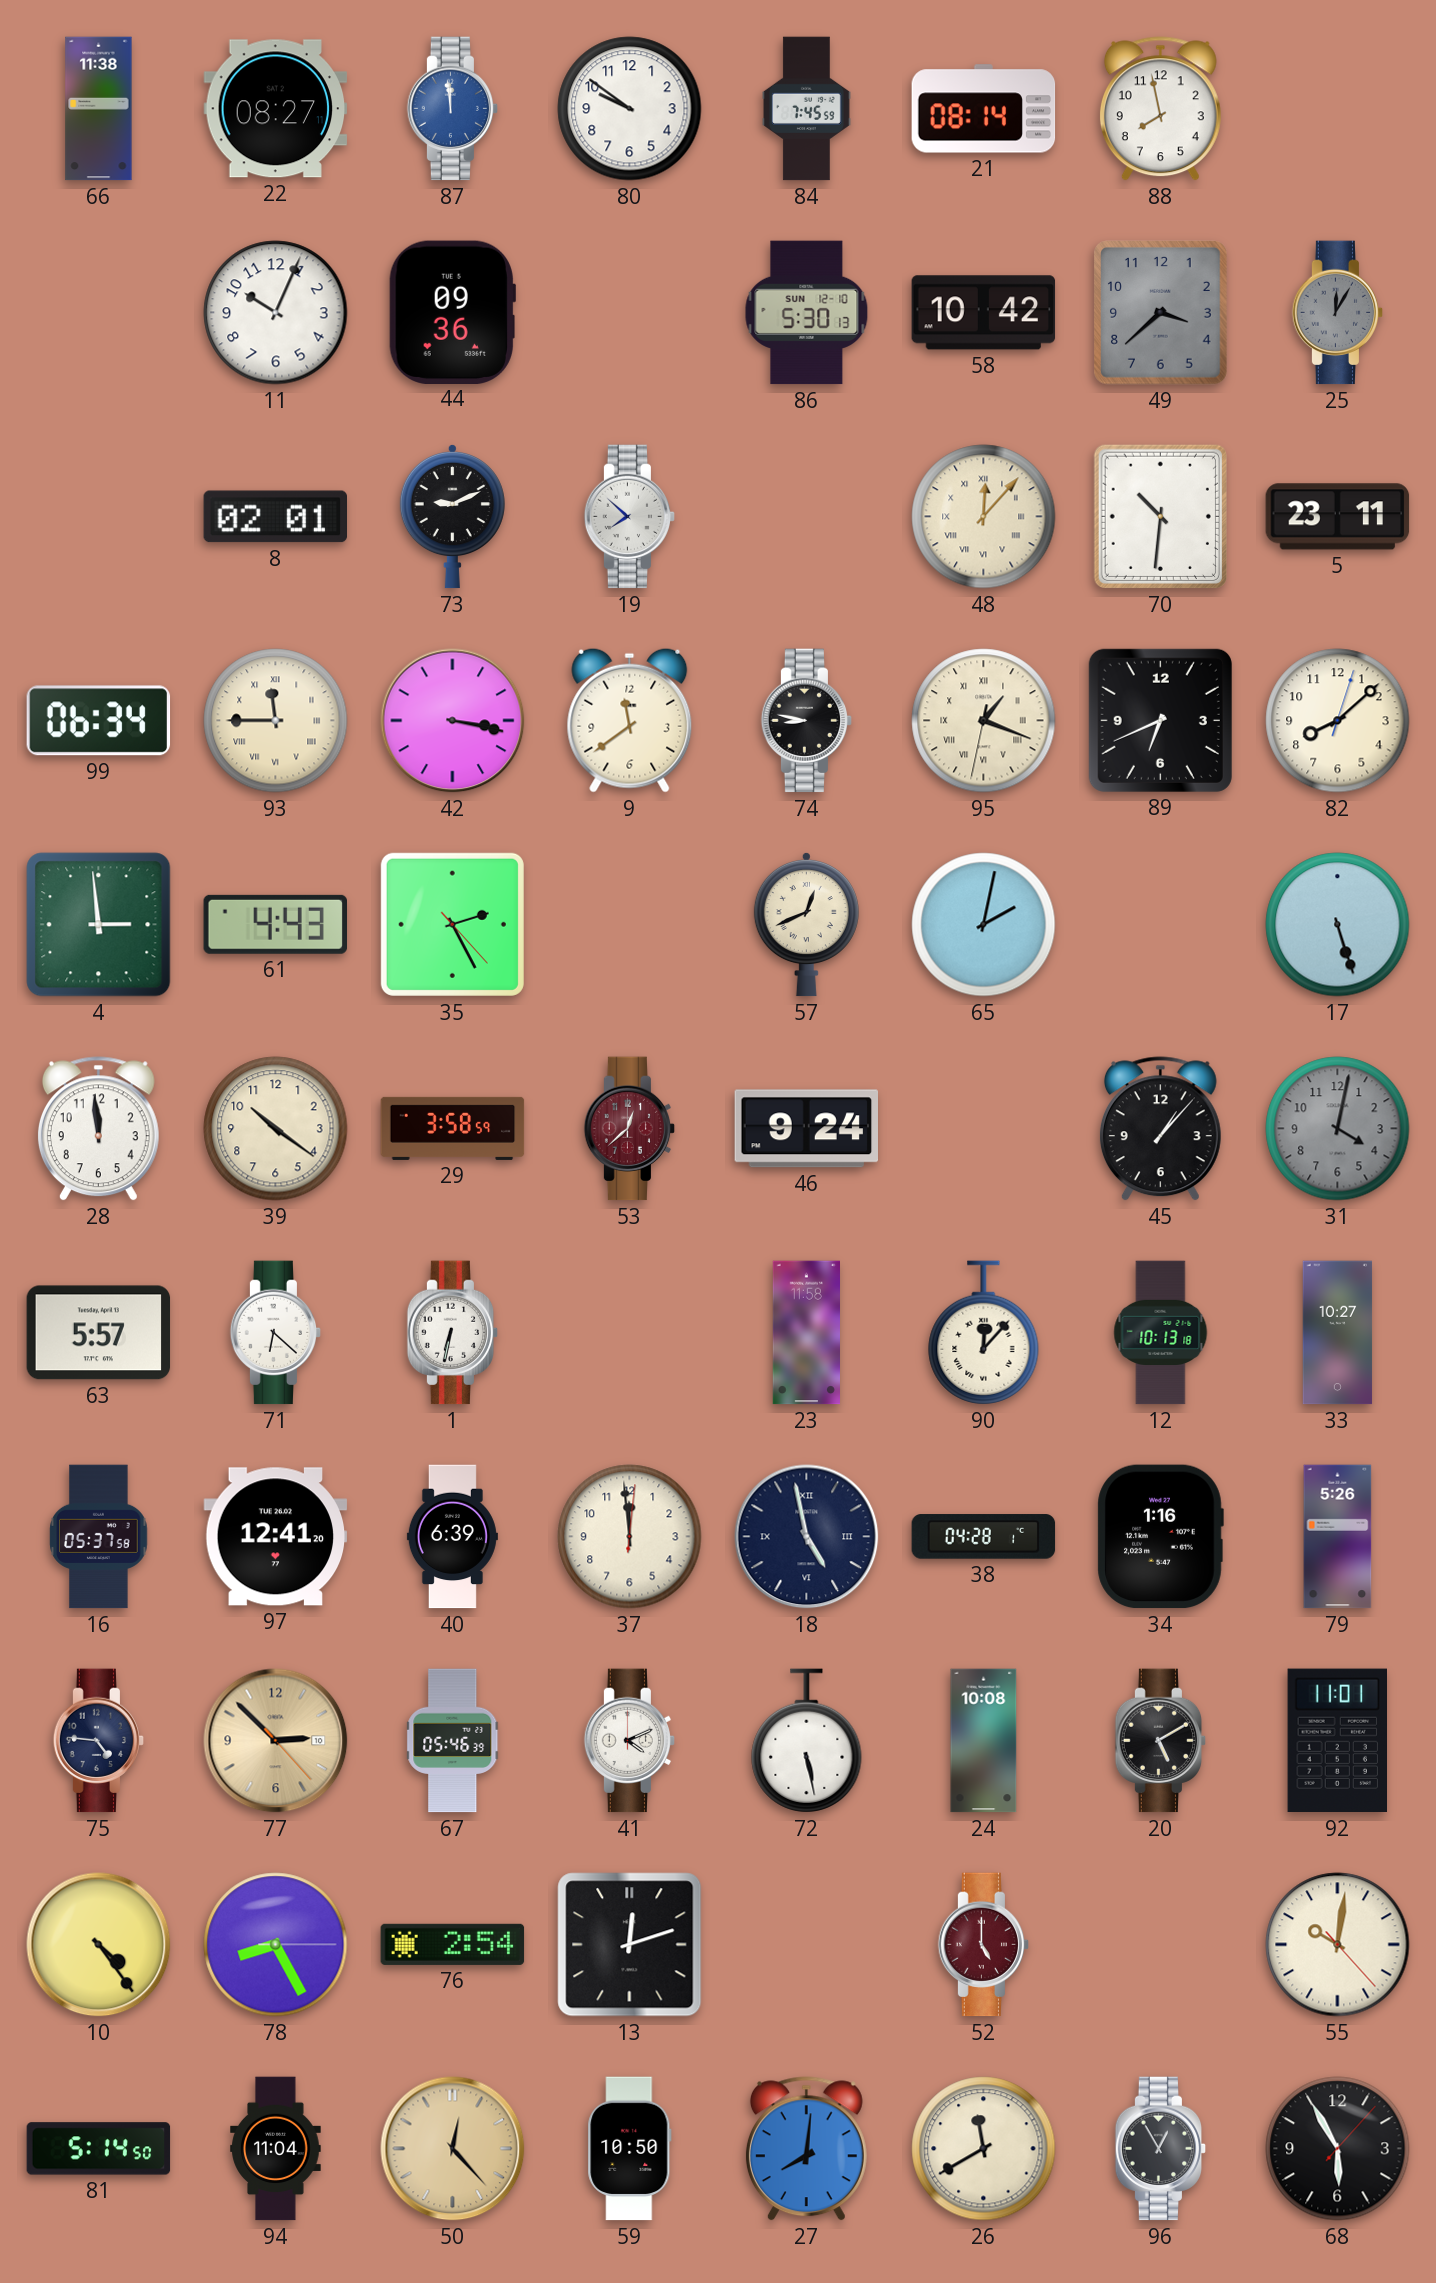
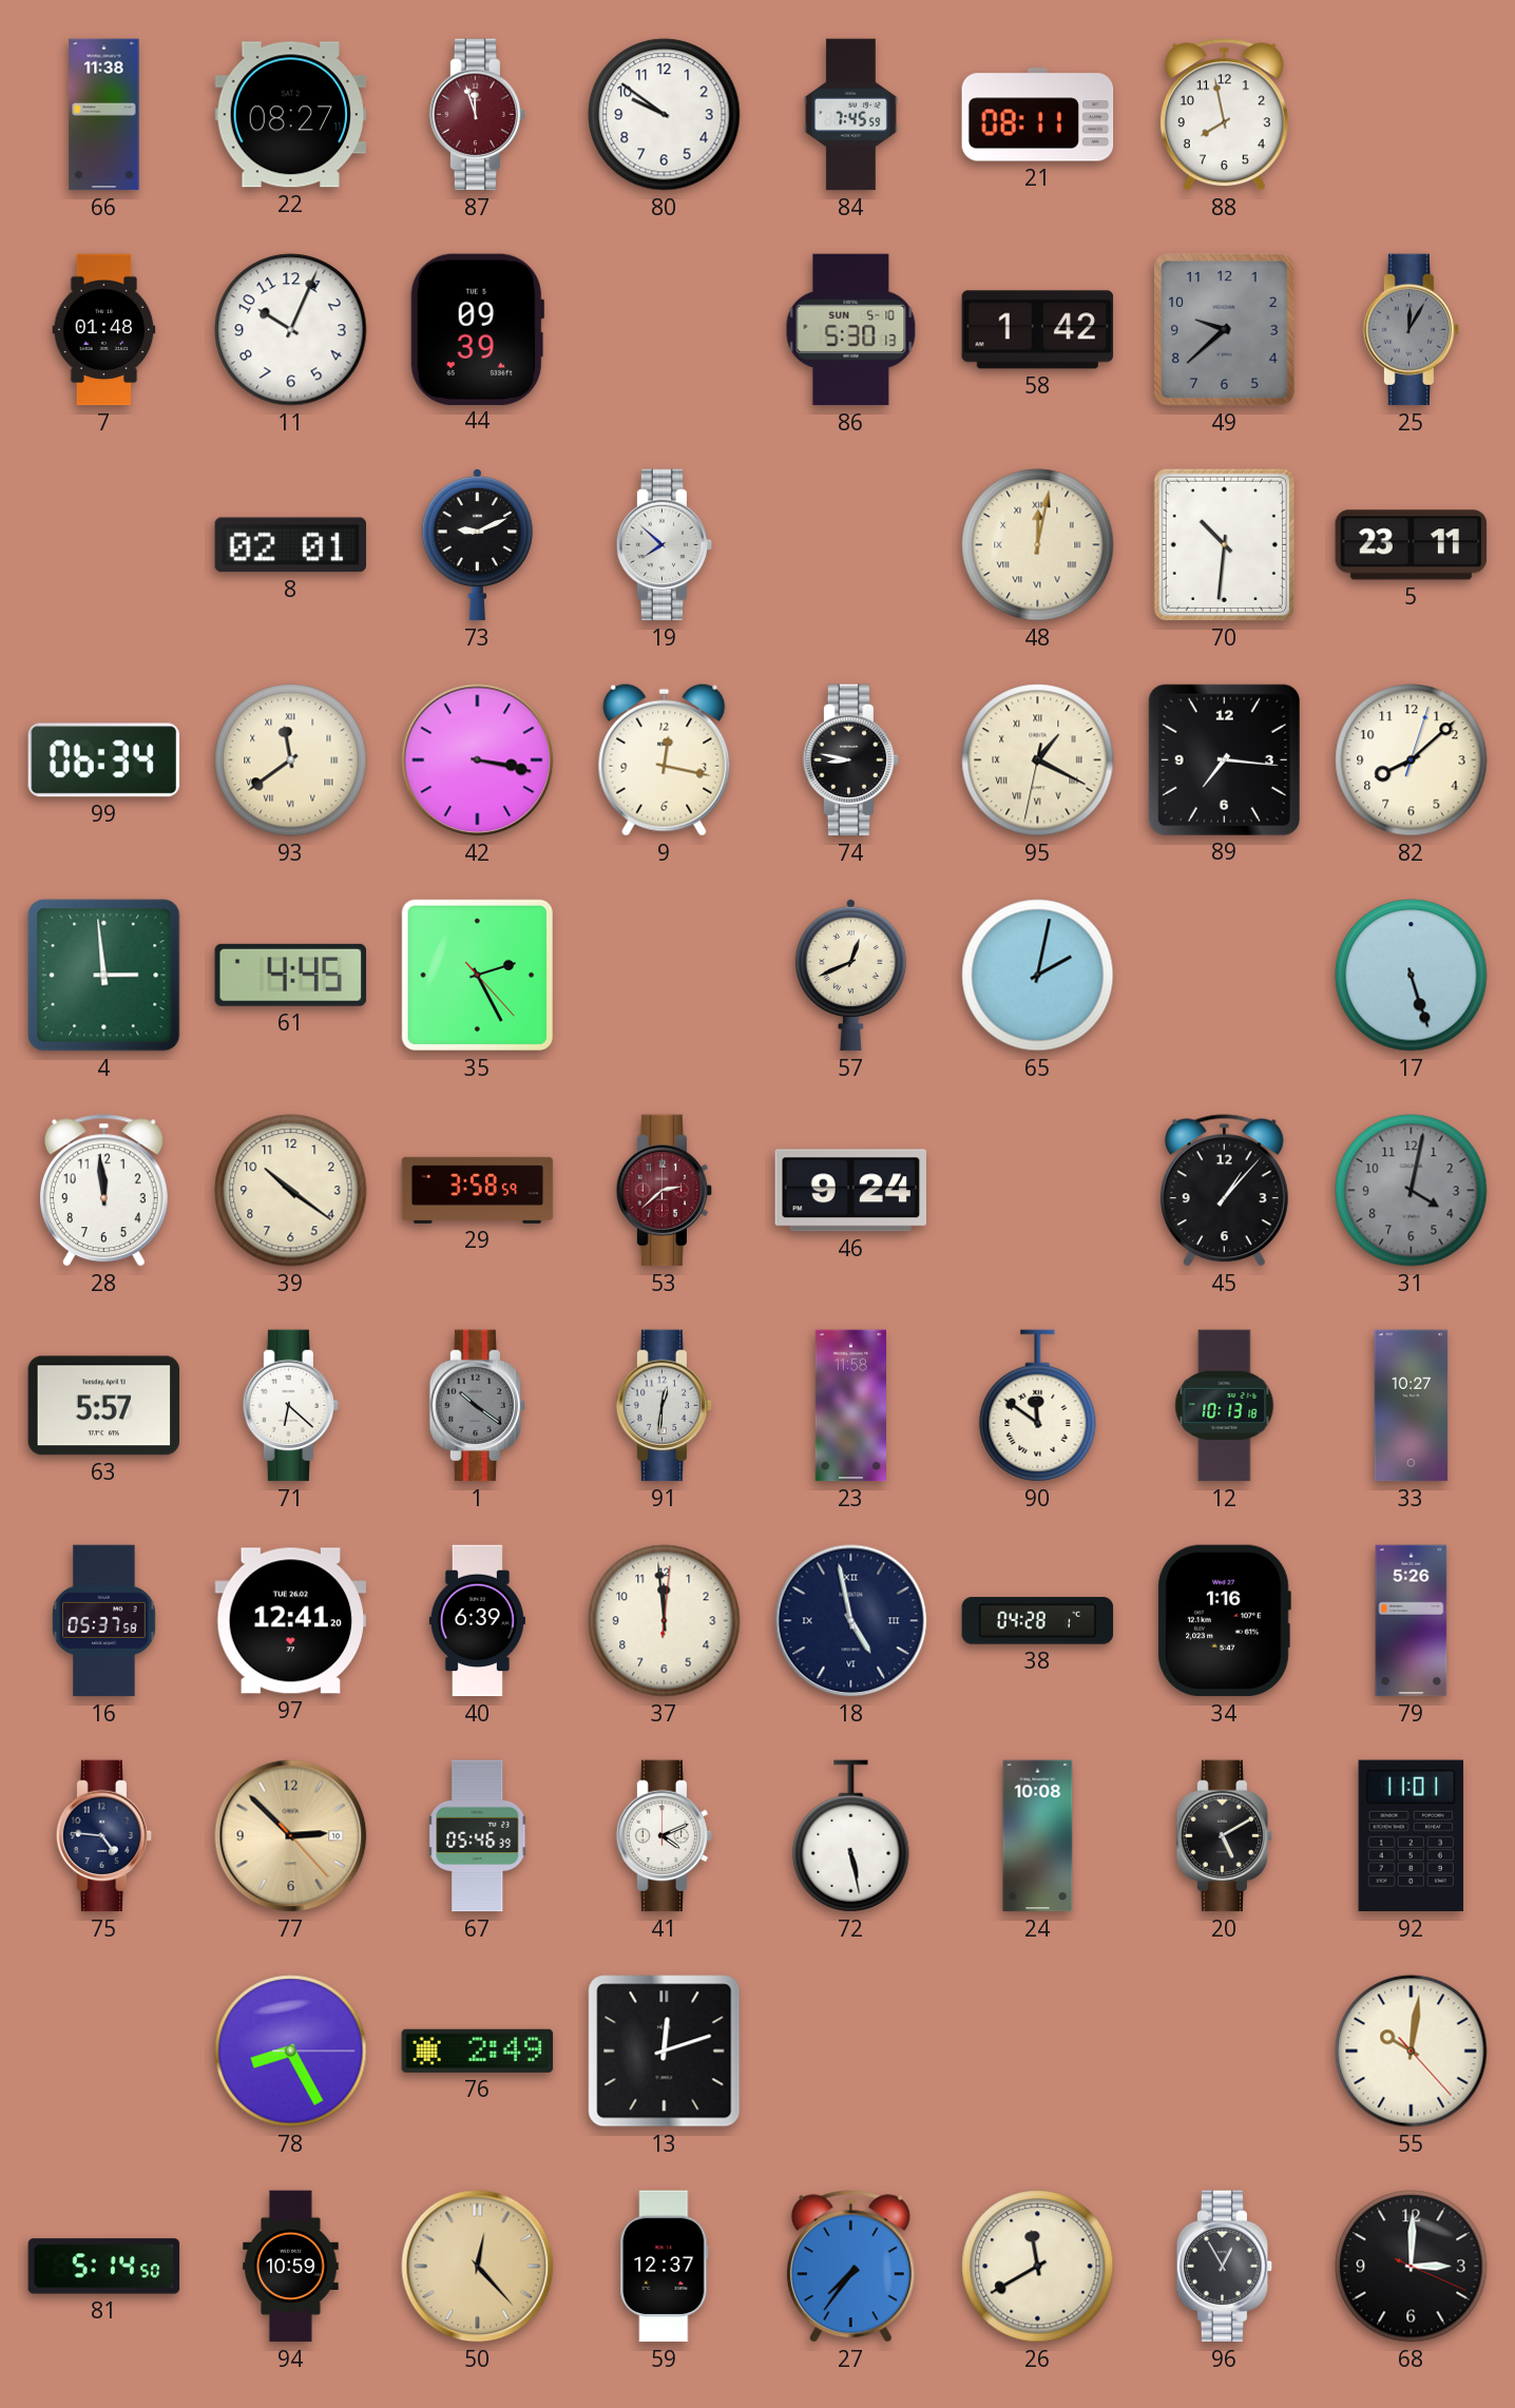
87: 11:59 -> 11:57
87 dial: blue -> burgundy
21: 08:14 -> 08:11
7: none -> 01:48
44: 09:36 -> 09:39
86 date: SUN 12-10 -> SUN 5-10
58: 10:42 -> 1:42
49: 3:38 -> 9:38
48: 12:07 -> 12:02
93: 11:45 -> 11:39
9: 11:39 -> 12:17
95: 1:18 -> 1:19
89: 6:41 -> 7:16
61: 4:43 -> 4:45
53: 12:38 -> 2:38
1: 6:32 -> 10:21
1 dial: white -> grey
91: none -> 12:31
90: 12:07 -> 11:51
10: 4:24 -> none
76: 2:54 -> 2:49
52: 5:00 -> none
94: 11:04 -> 10:59
59: 10:50 -> 12:37
27: 8:01 -> 7:36
68: 5:55 -> 3:00
